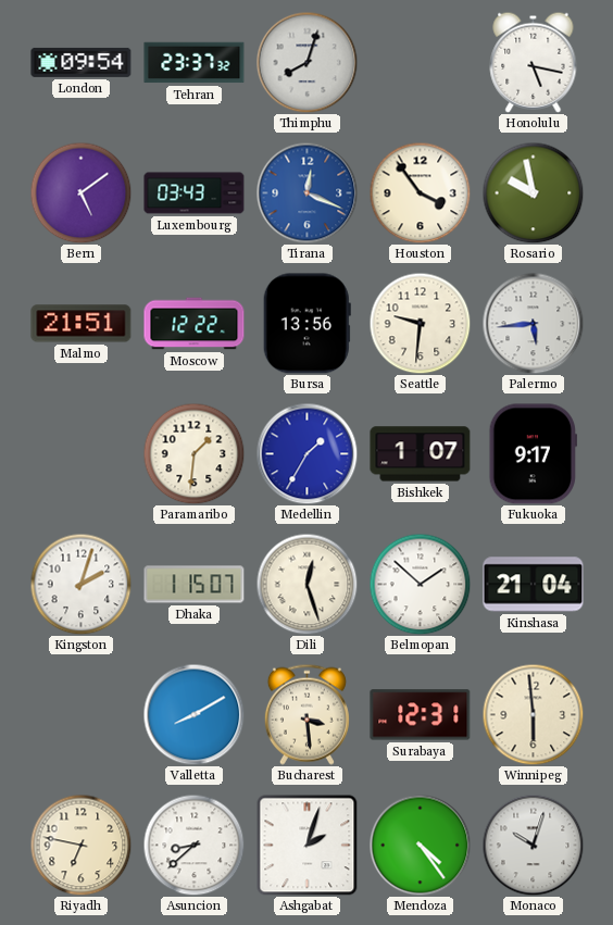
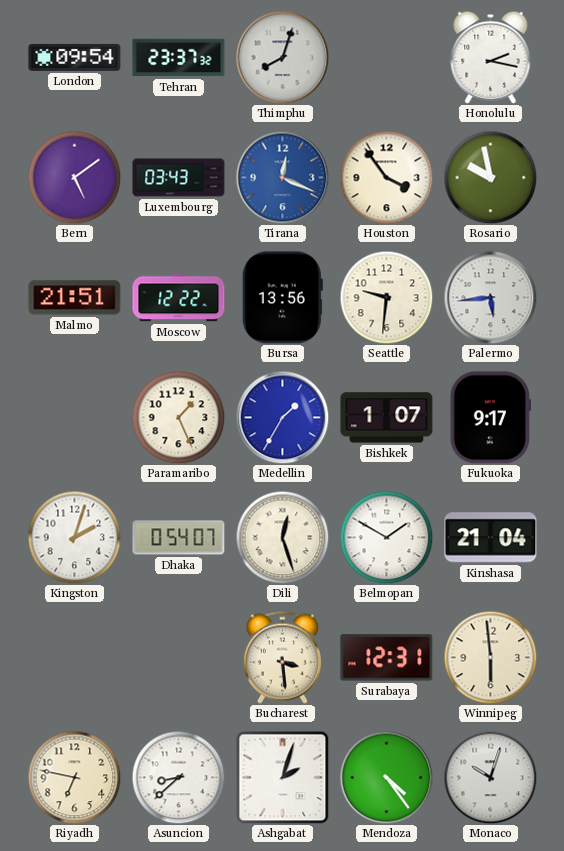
Honolulu: 5:17 -> 2:17
Paramaribo: 1:31 -> 1:26
Dhaka: 1:15 -> 0:54
Belmopan: 1:52 -> 1:50
Valletta: 8:10 -> none
